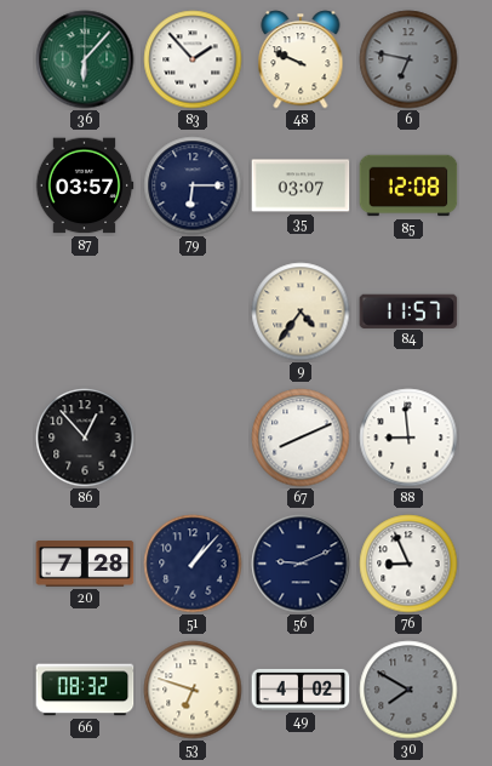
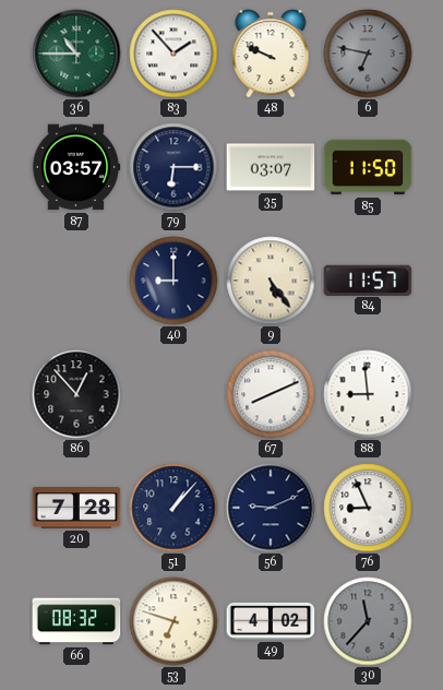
36: 6:07 -> 10:45
85: 12:08 -> 11:50
40: none -> 9:00
9: 4:36 -> 5:24
30: 7:50 -> 11:37
